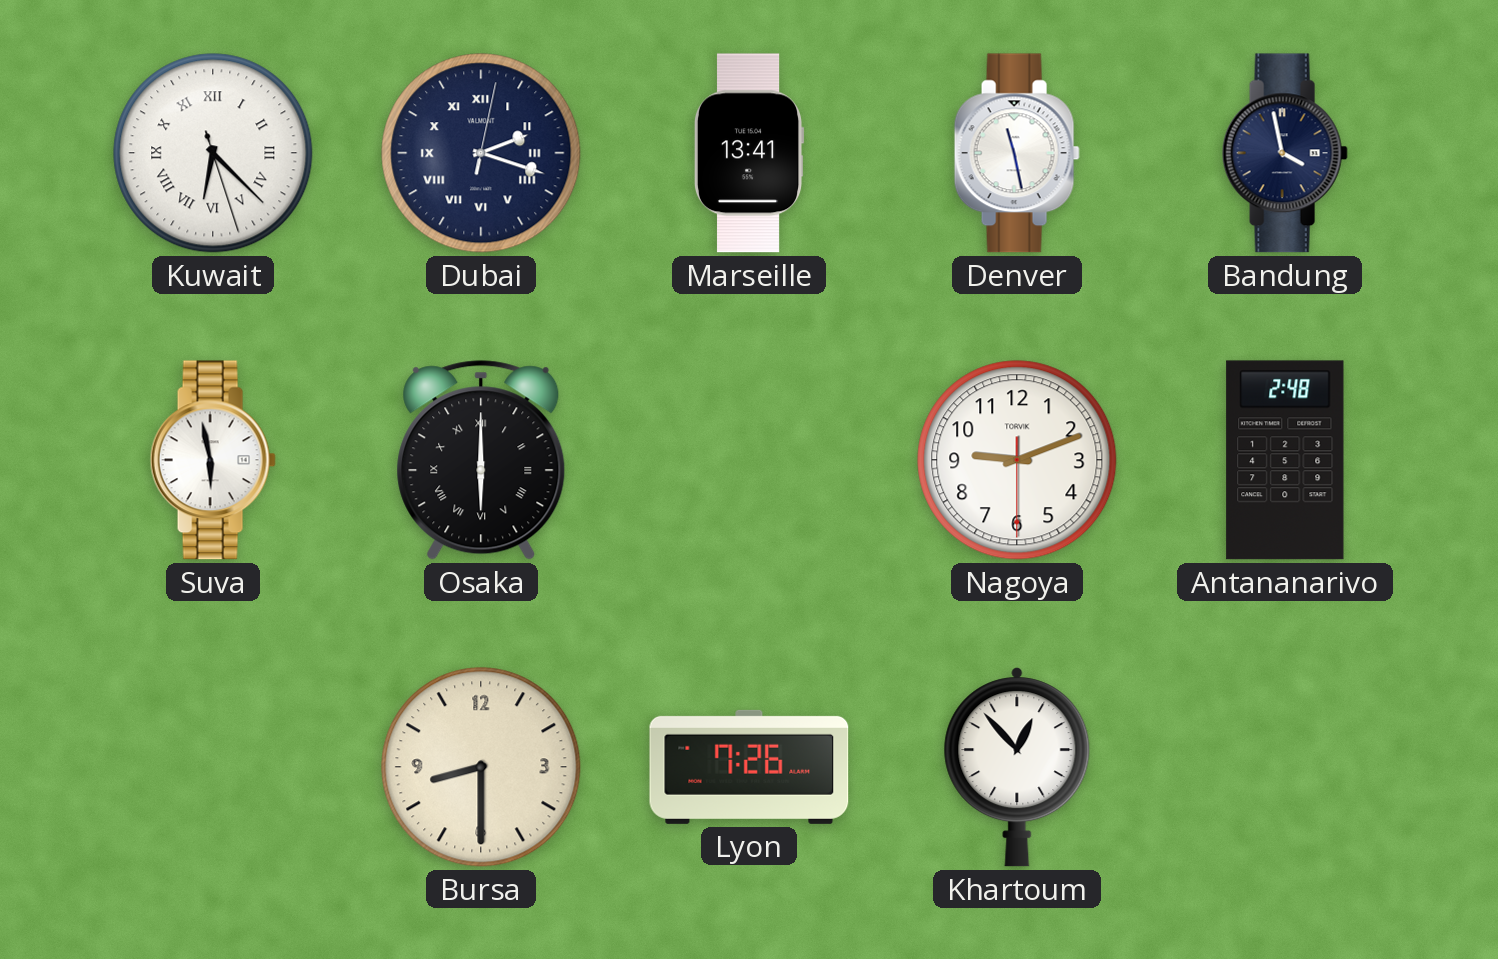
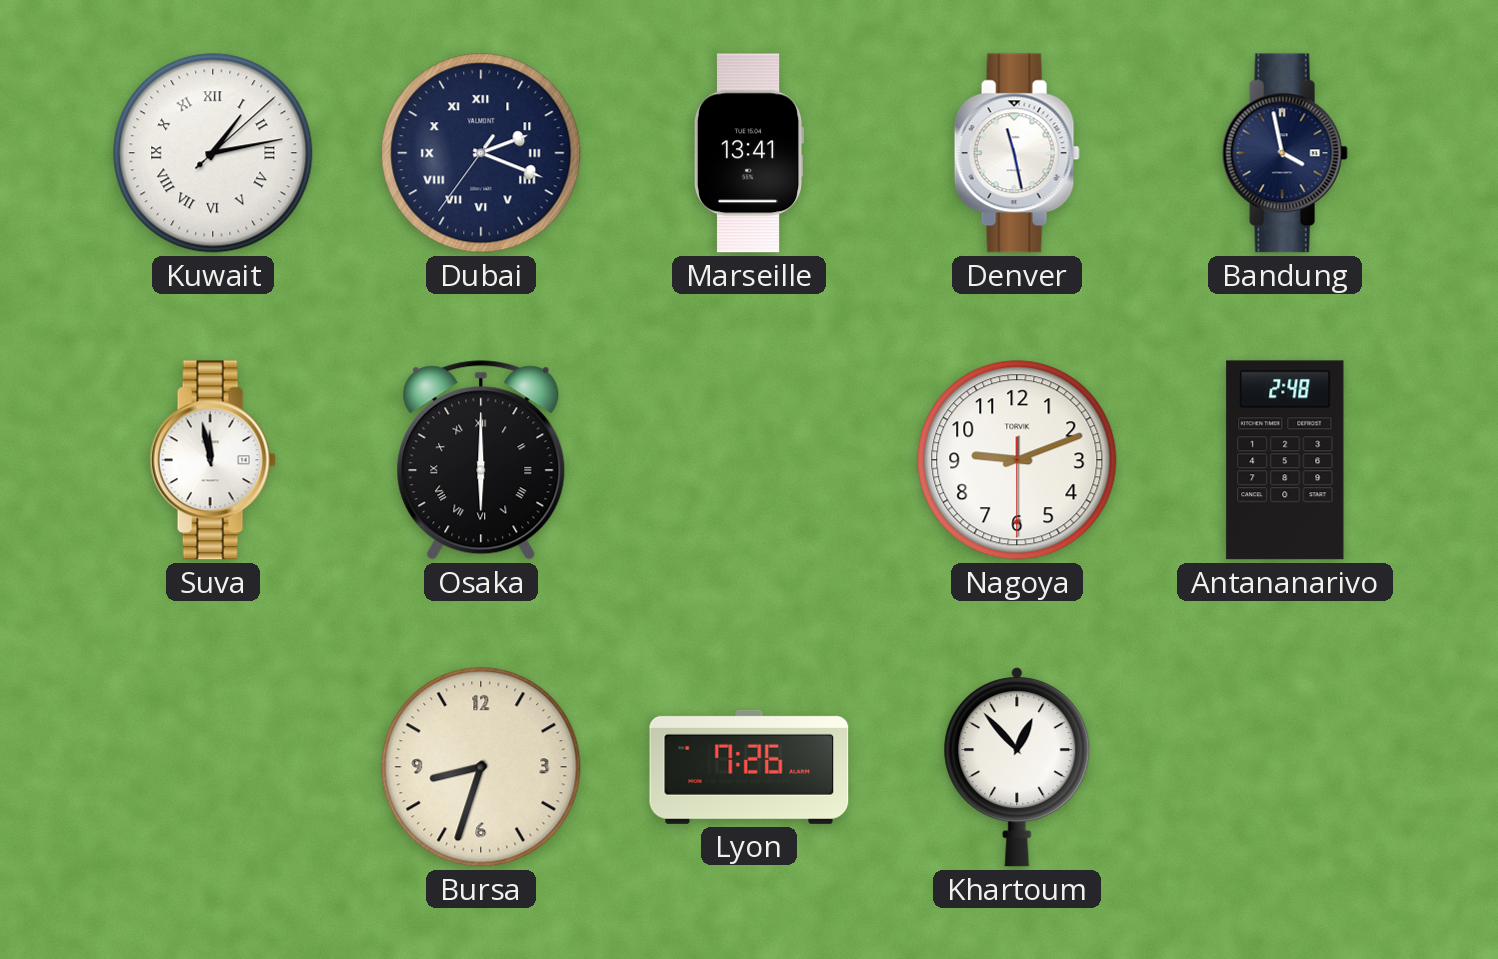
Kuwait: 6:22 -> 1:13
Dubai: 2:18:02 -> 2:18:36
Suva: 5:58 -> 11:58
Bursa: 8:30 -> 8:33
